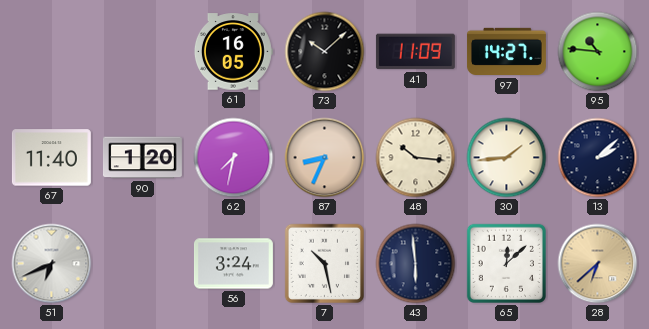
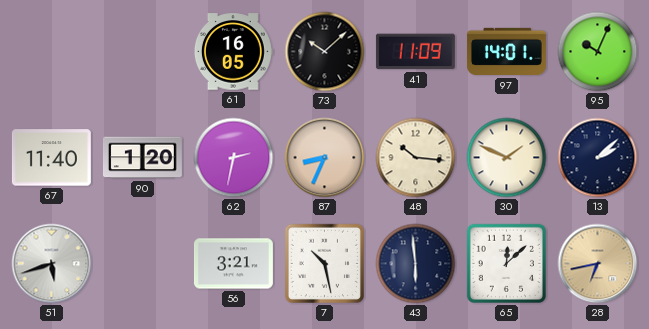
97: 14:27 -> 14:01
95: 10:46 -> 10:04
62: 7:32 -> 2:32
30: 1:44 -> 1:49
51: 6:41 -> 5:42
56: 3:24 -> 3:21
28: 6:38 -> 6:43
